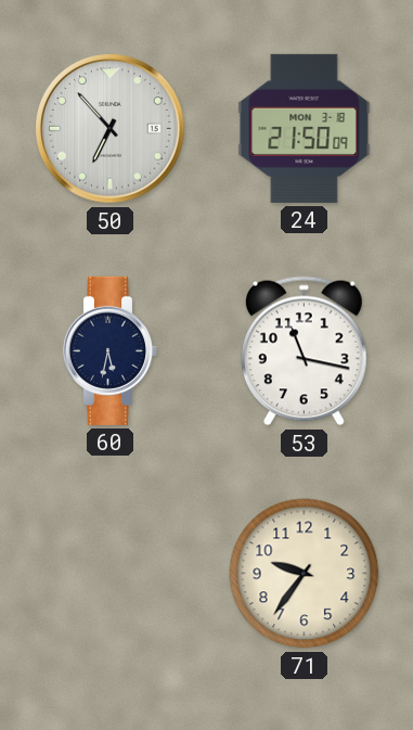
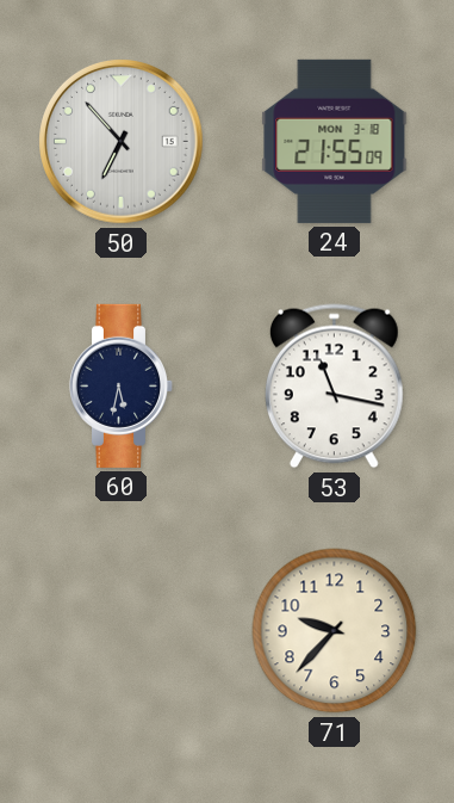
24: 21:50 -> 21:55
71: 9:36 -> 9:37
